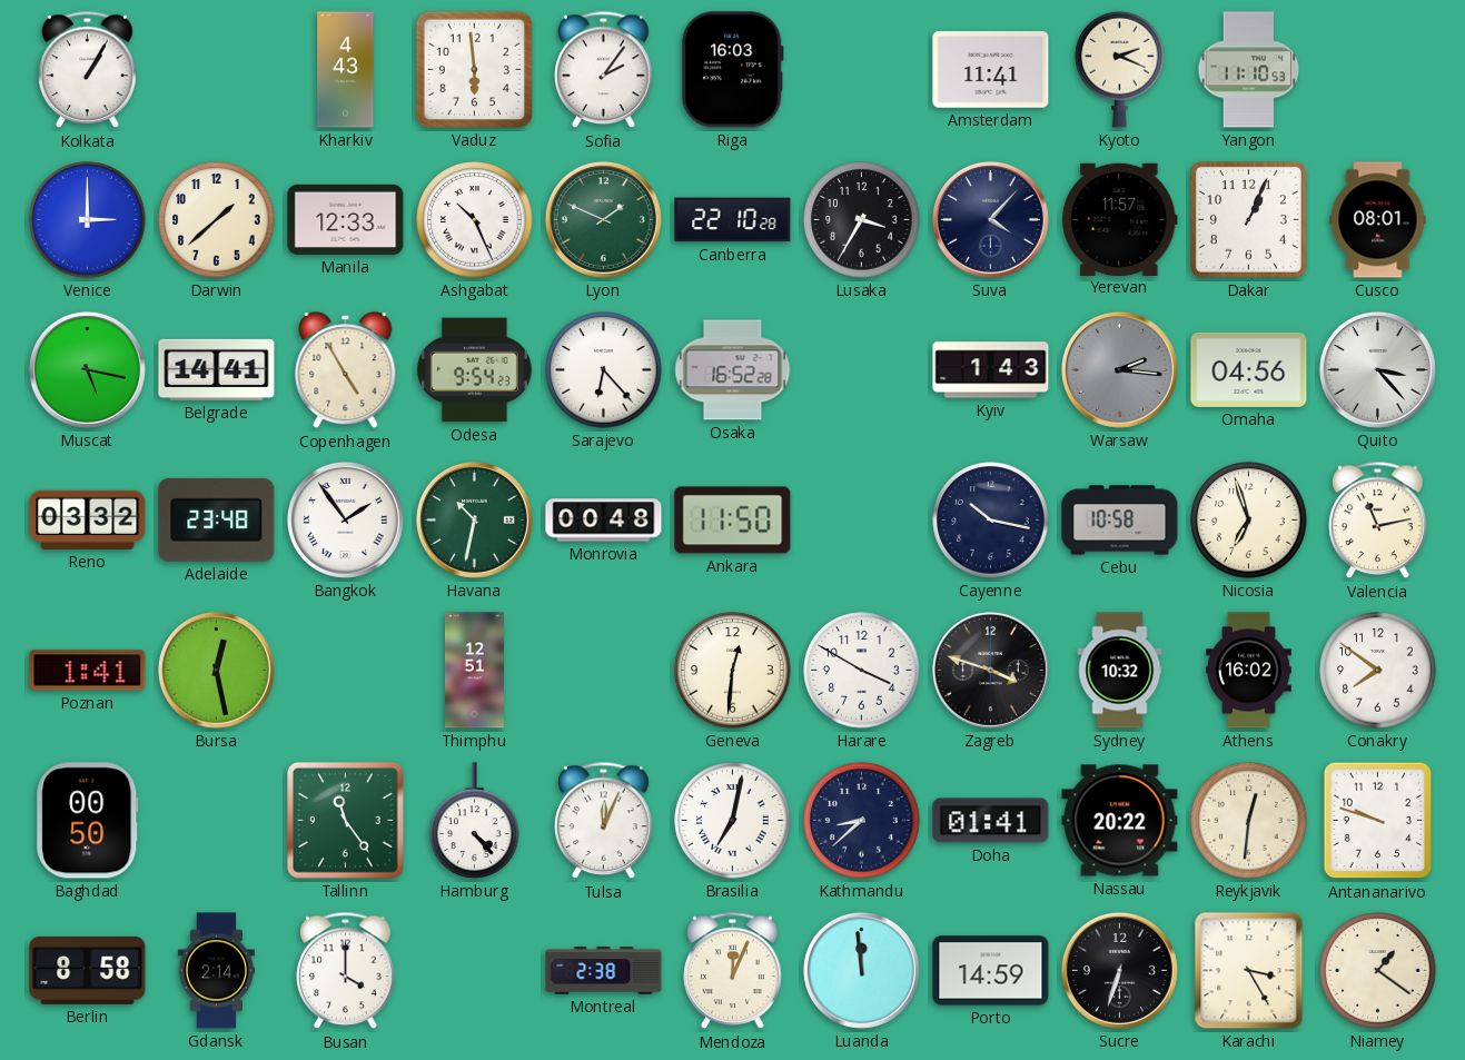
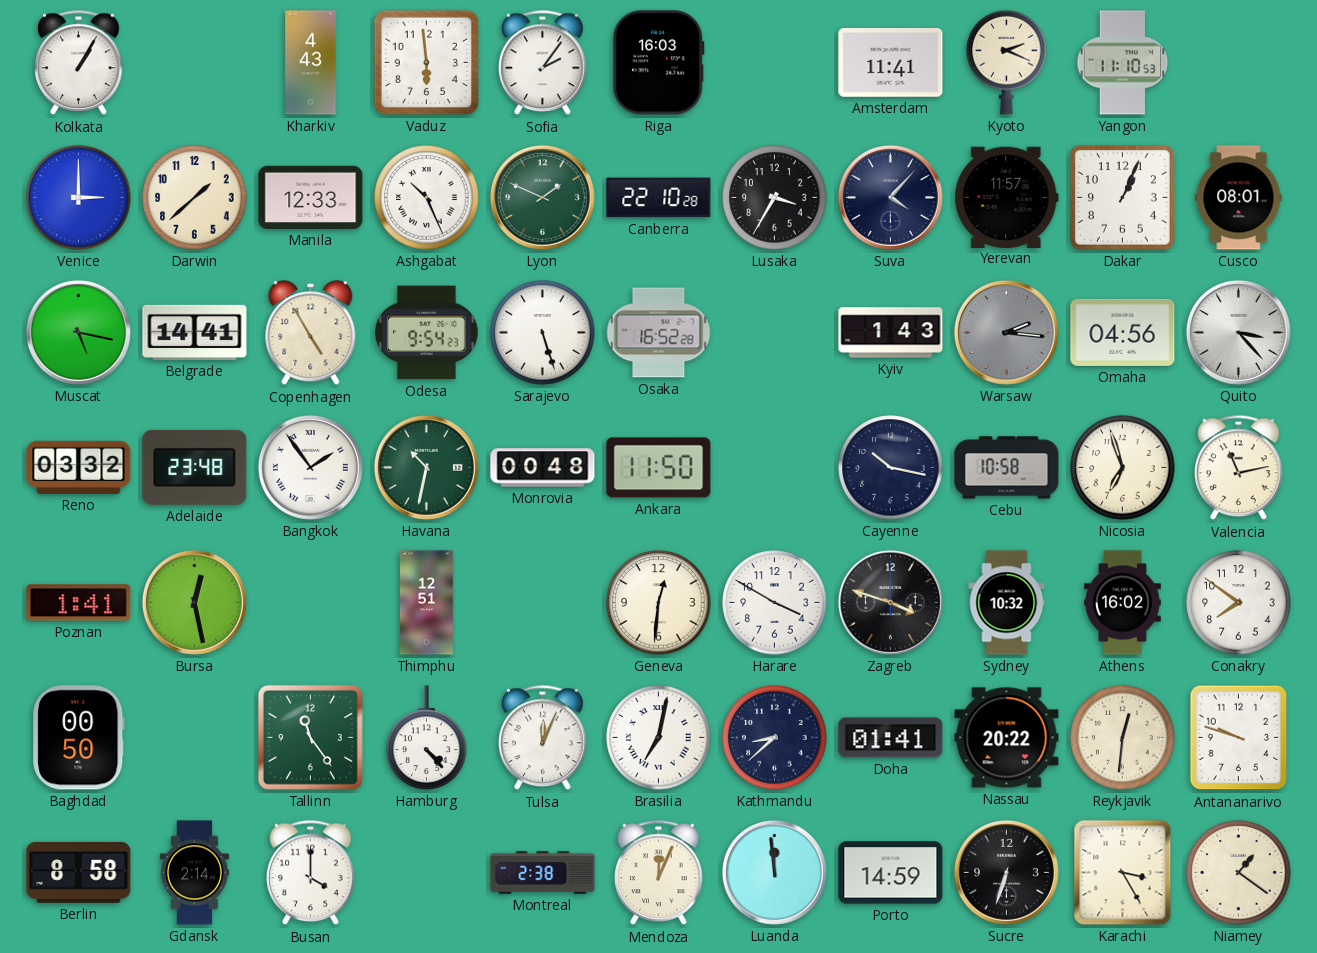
Sarajevo: 6:23 -> 5:27
